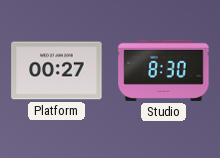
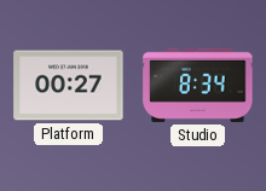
Studio: 8:30 -> 8:34
